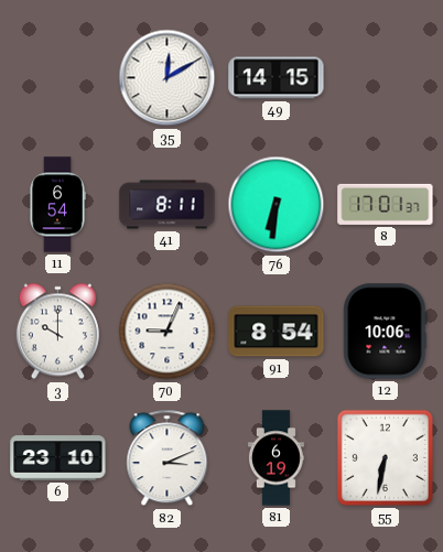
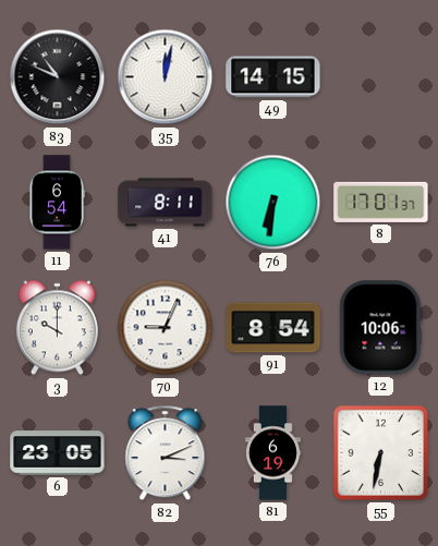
83: none -> 10:49
35: 12:10 -> 12:02
6: 23:10 -> 23:05
